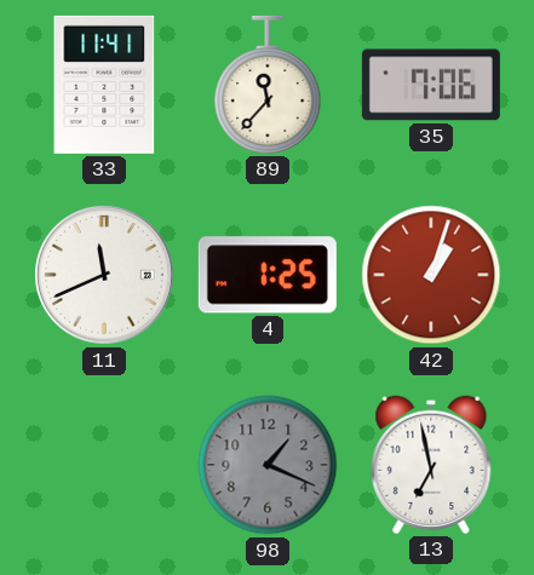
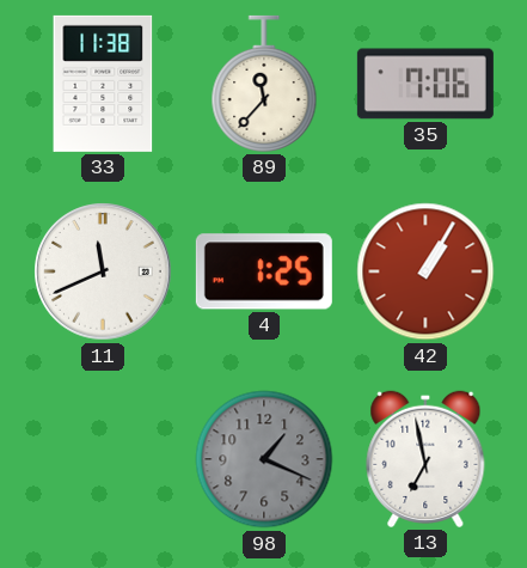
33: 11:41 -> 11:38
42: 1:03 -> 1:05
